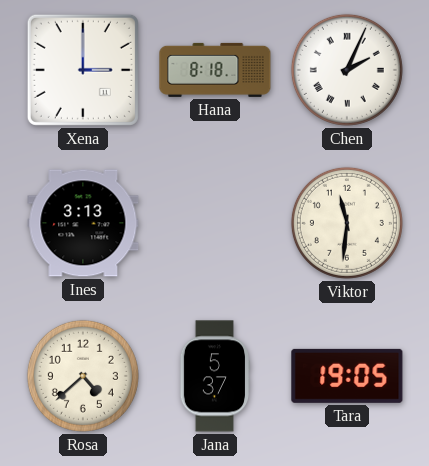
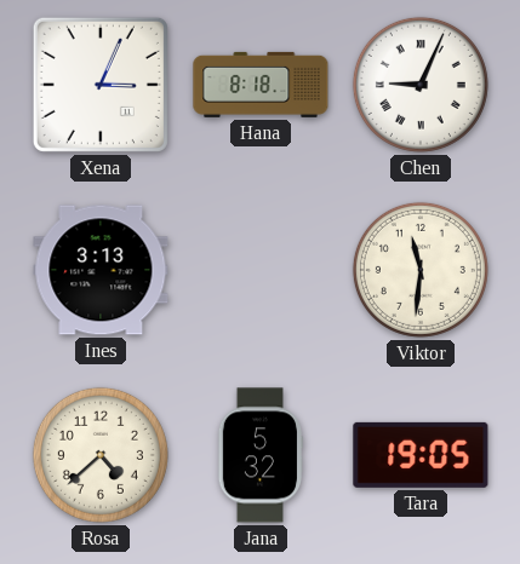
Xena: 3:00 -> 3:04
Chen: 2:04 -> 9:04
Jana: 5:37 -> 5:32
